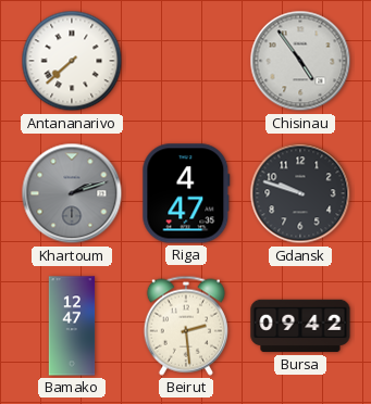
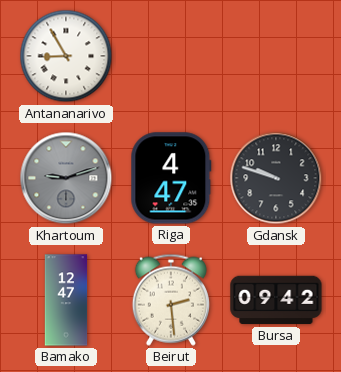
Antananarivo: 7:38 -> 8:55
Chisinau: 4:54 -> none
Khartoum: 2:12 -> 9:12
